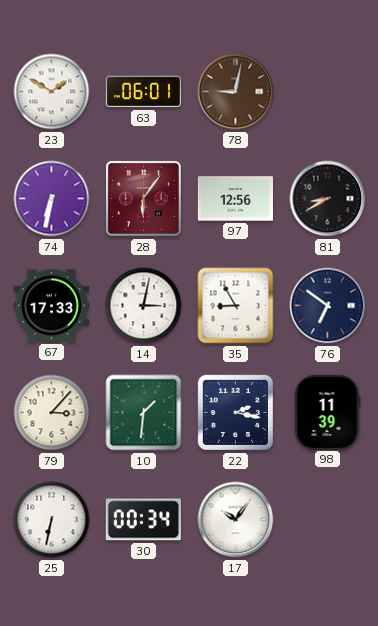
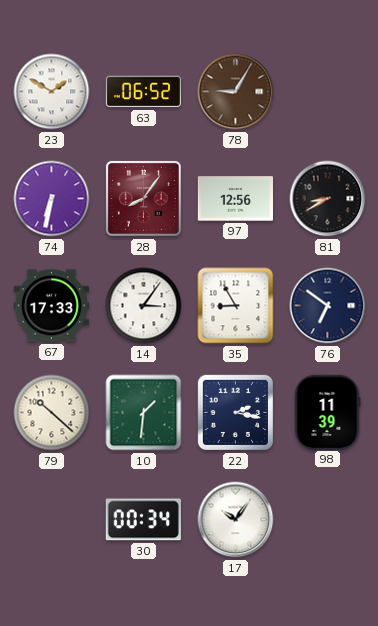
63: 06:01 -> 06:52
78: 9:02 -> 9:05
28: 6:06 -> 8:06
14: 3:02 -> 3:06
79: 3:07 -> 10:22
25: 6:32 -> none
